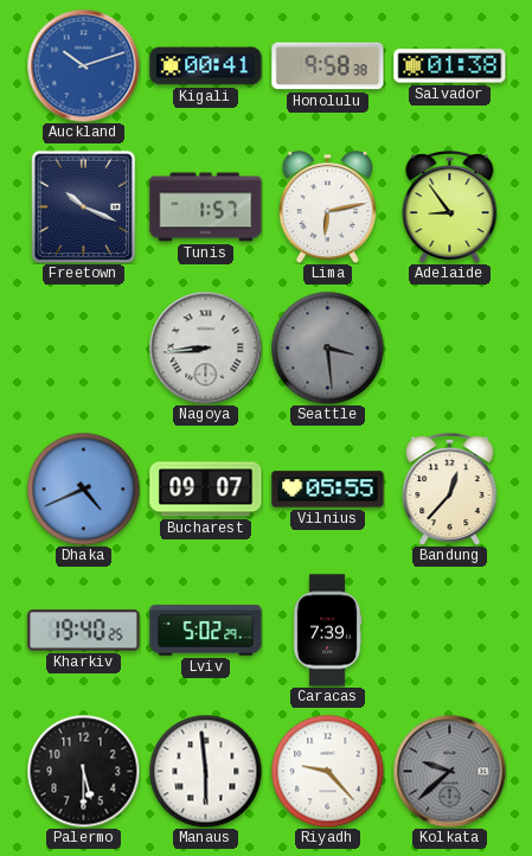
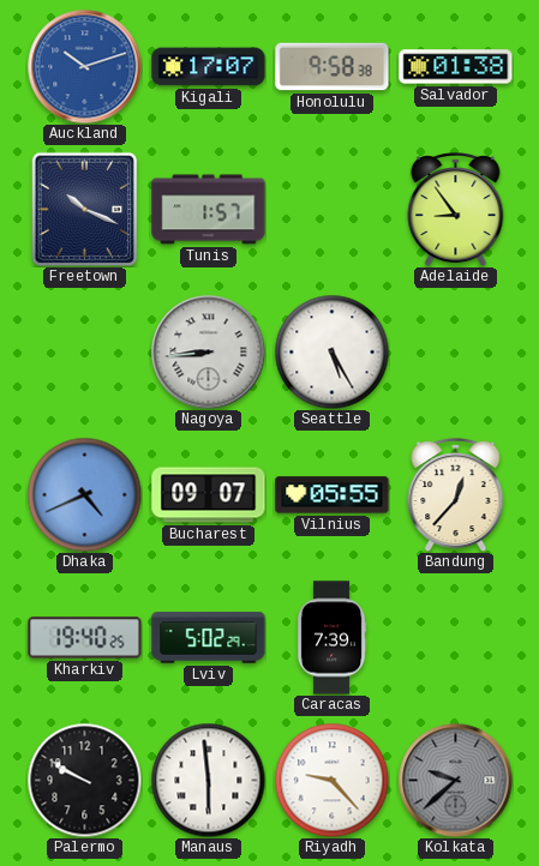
Kigali: 00:41 -> 17:07
Lima: 6:13 -> none
Seattle: 3:29 -> 5:25
Seattle dial: grey -> white
Palermo: 5:30 -> 9:50
